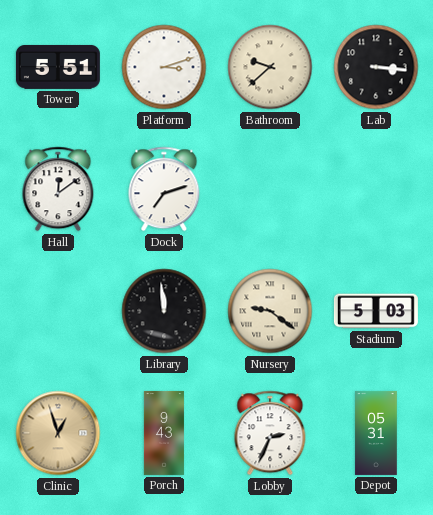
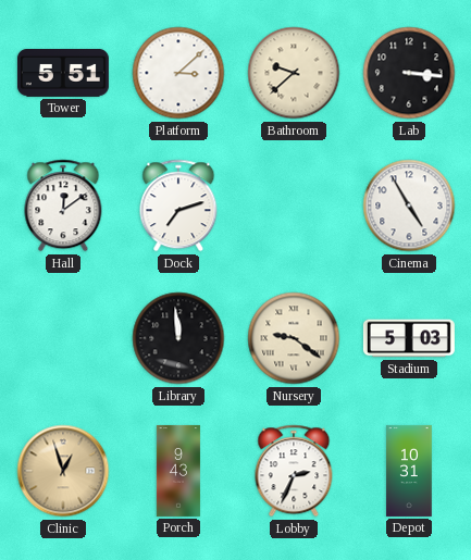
Platform: 3:12 -> 3:08
Cinema: none -> 4:55
Depot: 05:31 -> 10:31
